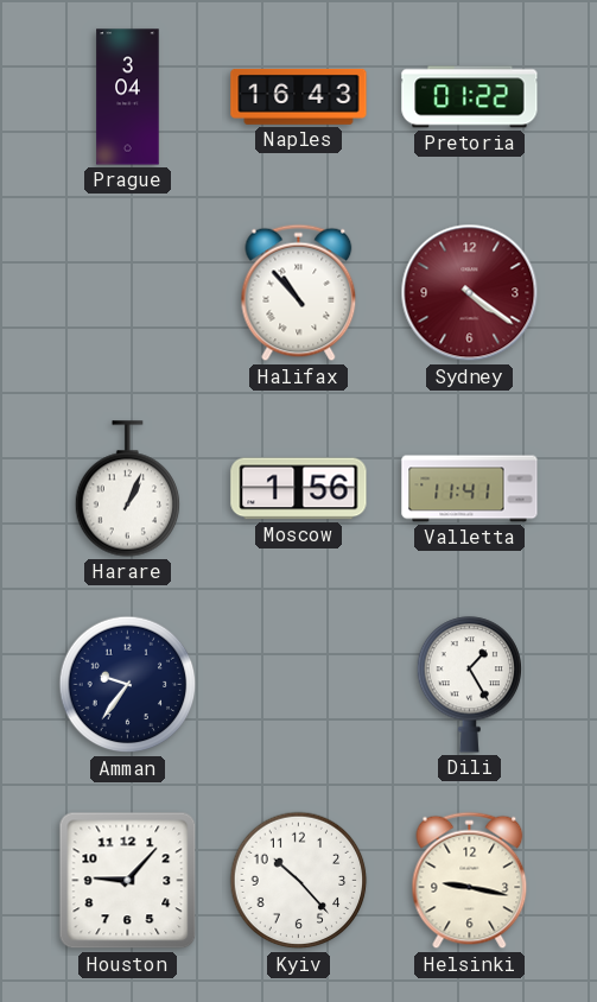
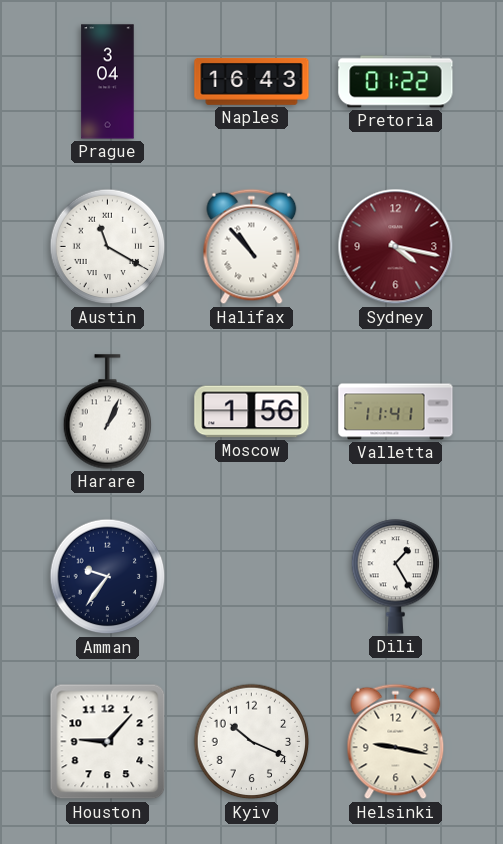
Austin: none -> 11:20
Sydney: 4:21 -> 4:17
Kyiv: 10:23 -> 10:19
